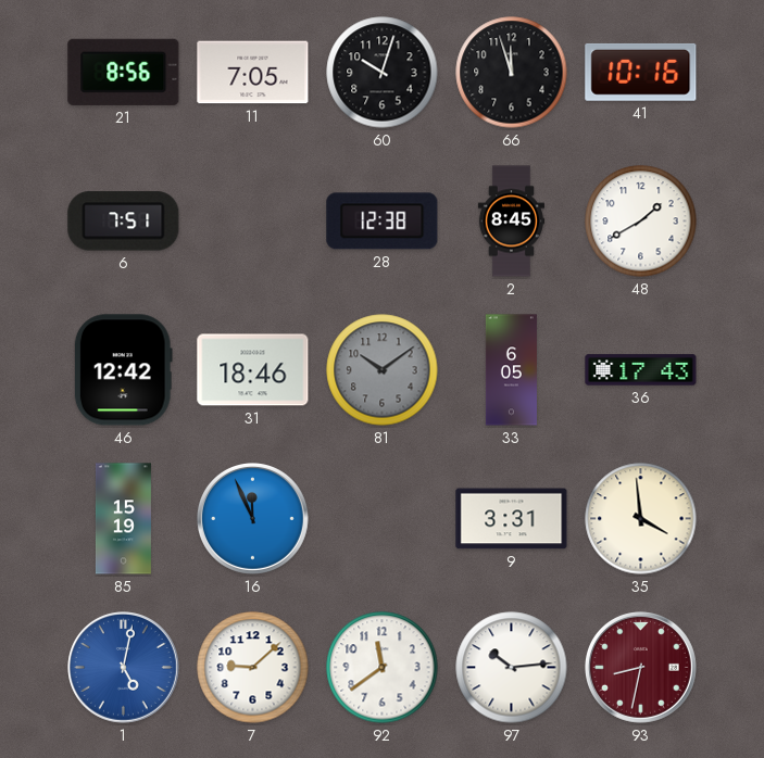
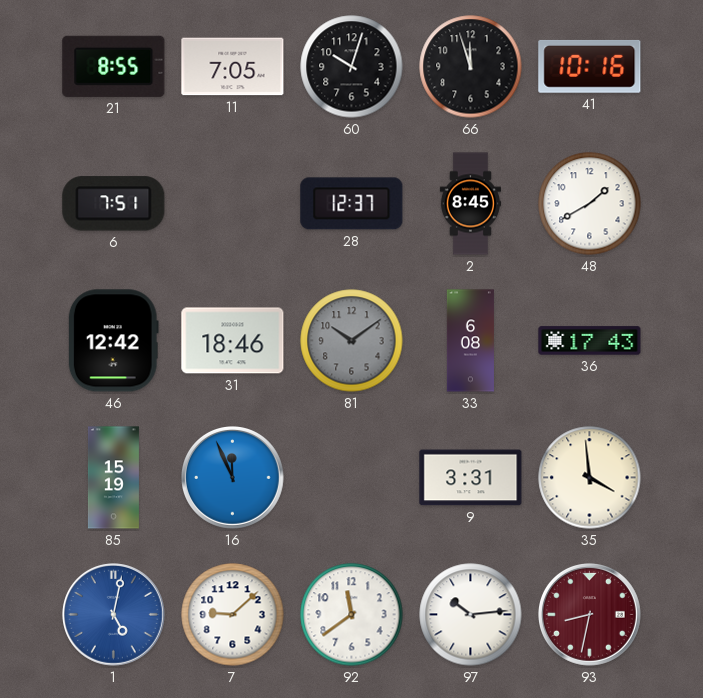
21: 8:56 -> 8:55
28: 12:38 -> 12:37
33: 6:05 -> 6:08
